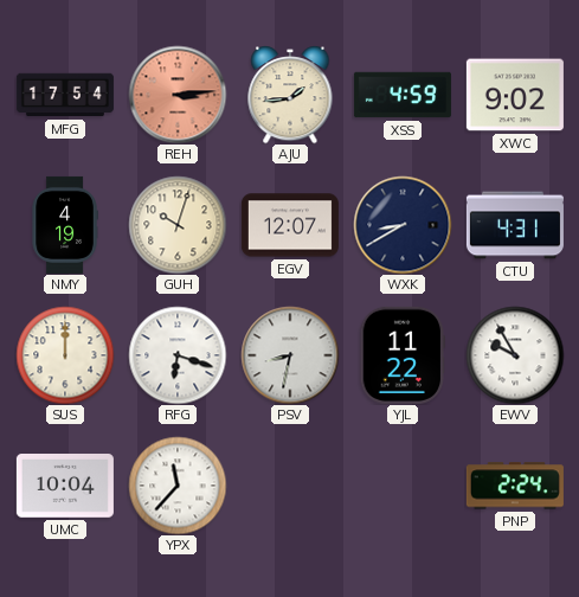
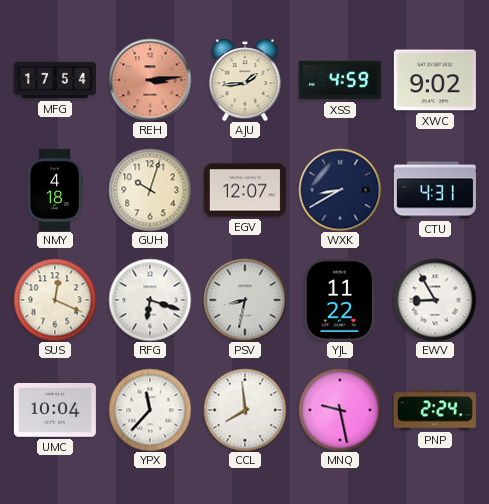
NMY: 4:19 -> 4:18
SUS: 12:00 -> 12:19
EWV: 9:55 -> 8:55
CCL: none -> 7:59
MNQ: none -> 9:28
